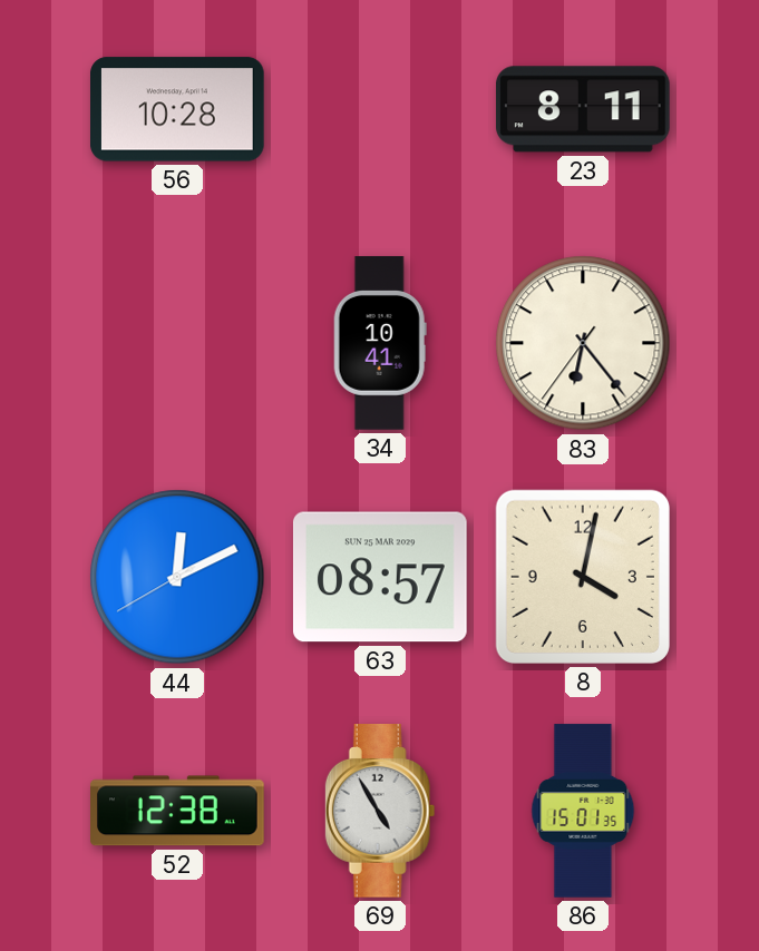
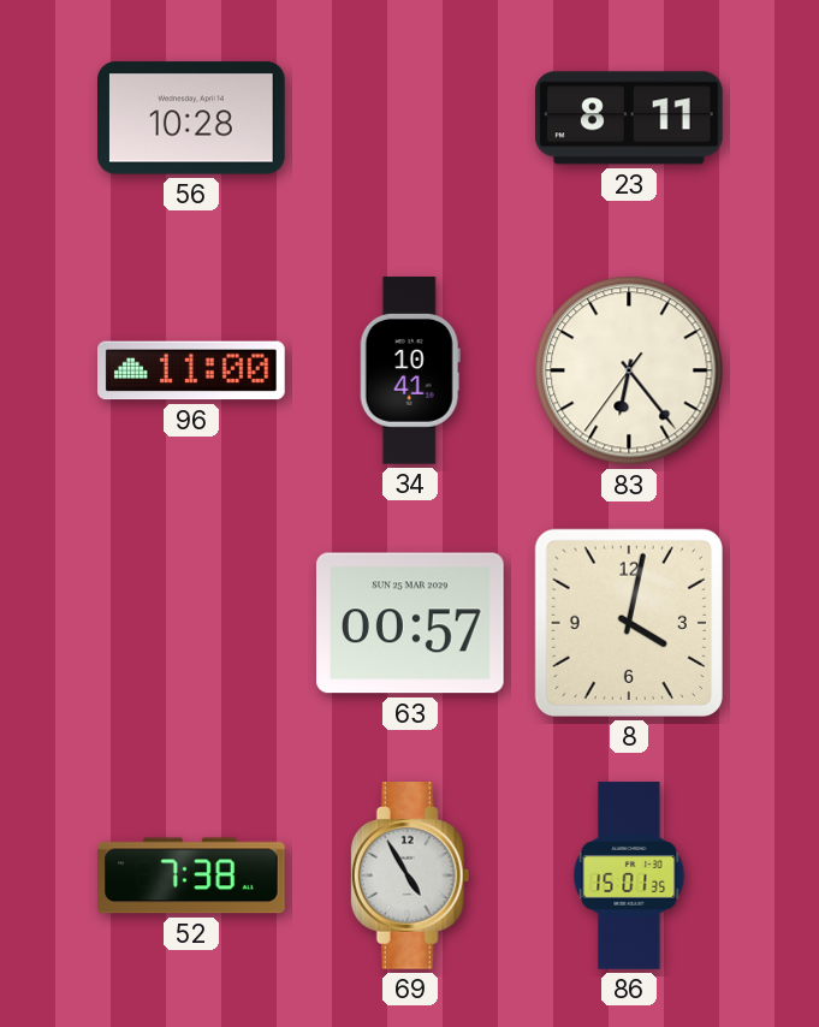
96: none -> 11:00
44: 12:10 -> none
63: 08:57 -> 00:57
52: 12:38 -> 7:38
